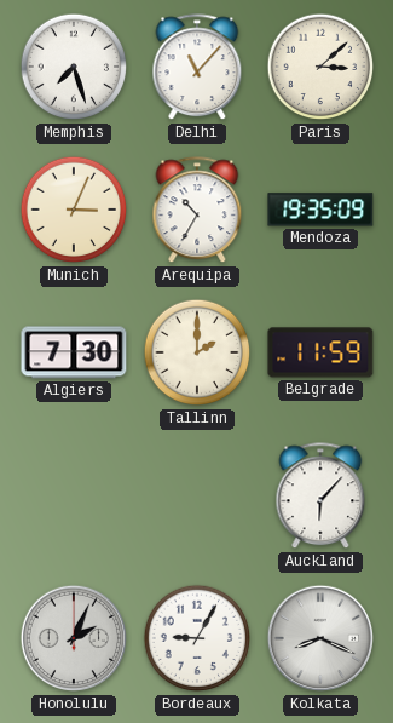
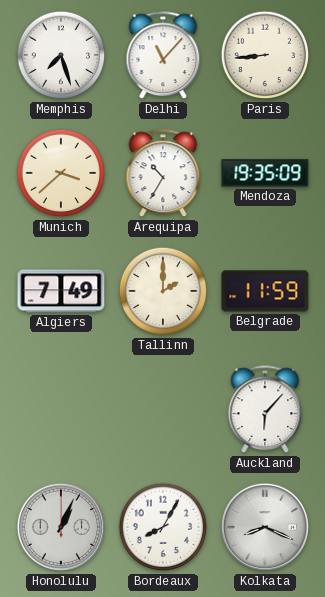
Paris: 3:08 -> 8:44
Munich: 3:04 -> 3:38
Algiers: 7:30 -> 7:49
Honolulu: 2:04 -> 1:04
Bordeaux: 9:05 -> 8:05
